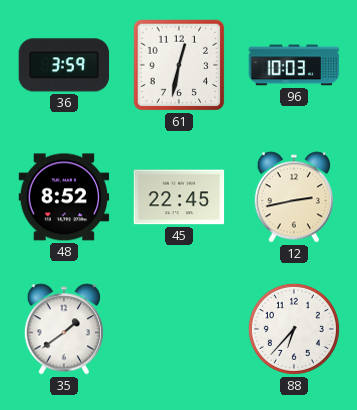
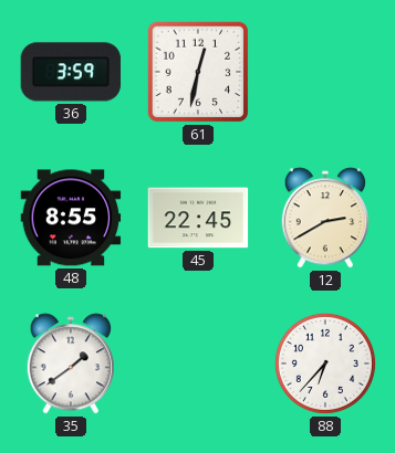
96: 10:03 -> none
48: 8:52 -> 8:55
12: 2:43 -> 2:40
